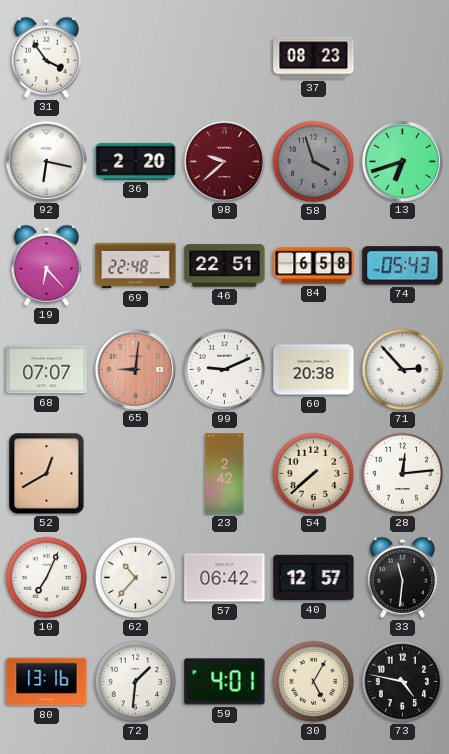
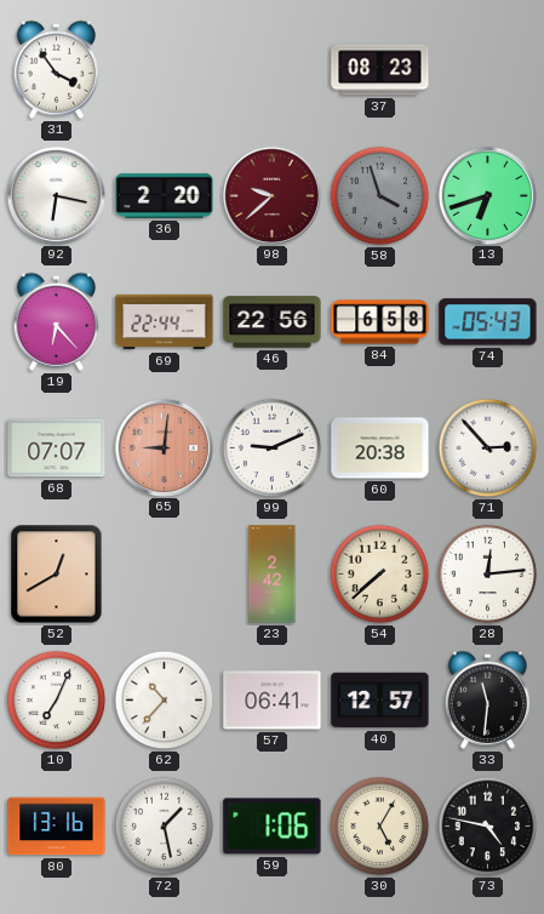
69: 22:48 -> 22:44
46: 22:51 -> 22:56
57: 06:42 -> 06:41
72: 1:31 -> 1:28
59: 4:01 -> 1:06
